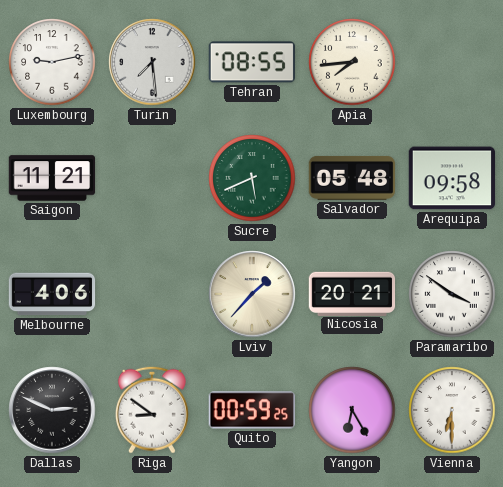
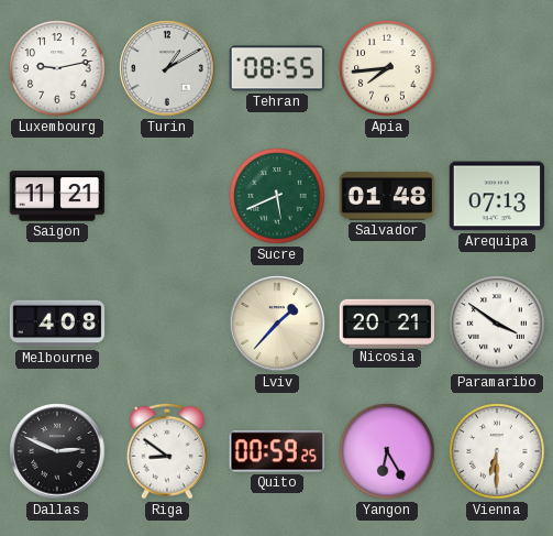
Turin: 7:29 -> 1:10
Salvador: 05:48 -> 01:48
Arequipa: 09:58 -> 07:13
Melbourne: 4:06 -> 4:08
